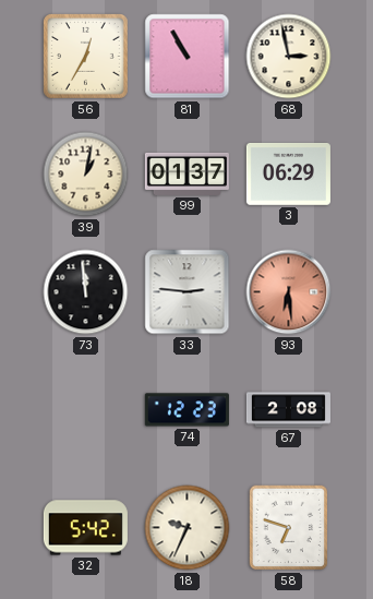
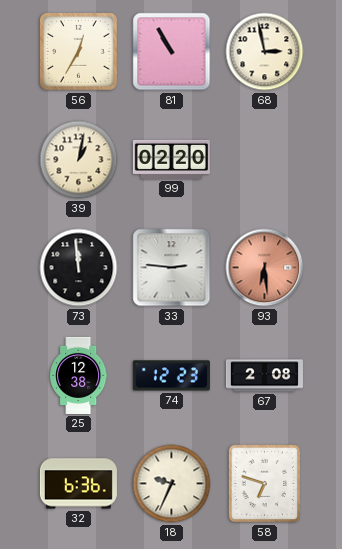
99: 01:37 -> 02:20
3: 06:29 -> none
25: none -> 12:38
32: 5:42 -> 6:36
